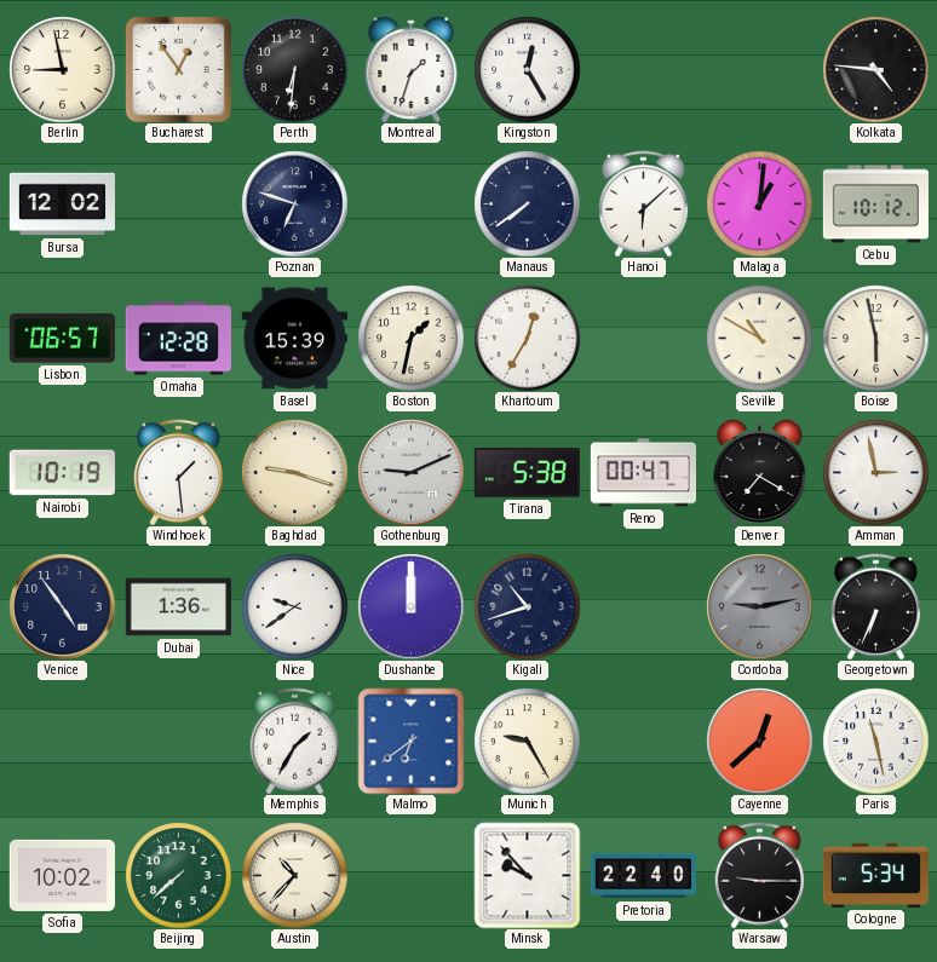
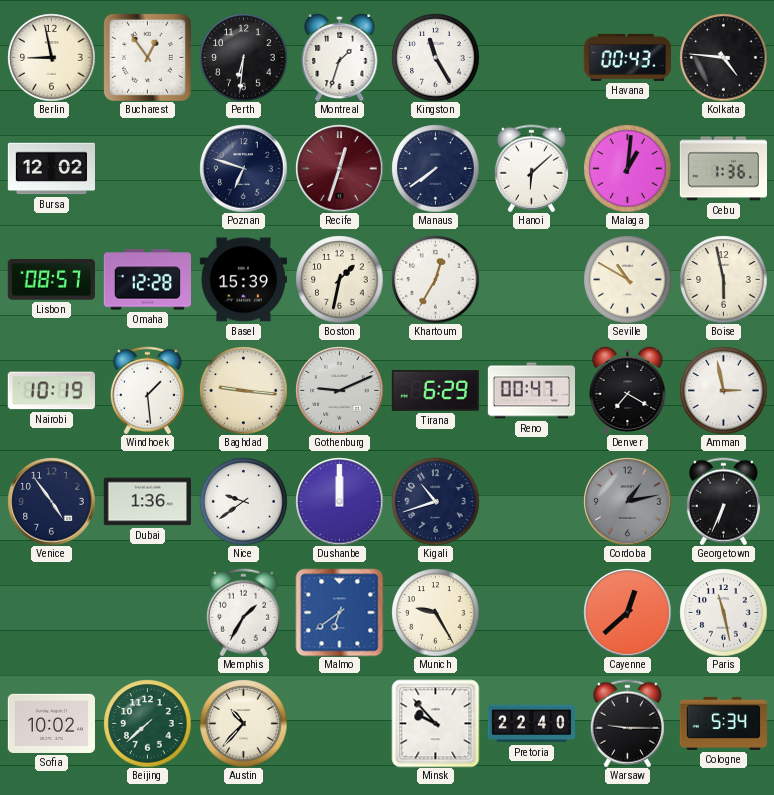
Kingston: 12:25 -> 11:25
Havana: none -> 00:43
Recife: none -> 12:33
Cebu: 10:12 -> 1:36
Lisbon: 06:57 -> 08:57
Baghdad: 9:18 -> 9:16
Tirana: 5:38 -> 6:29
Cordoba: 9:13 -> 1:13
